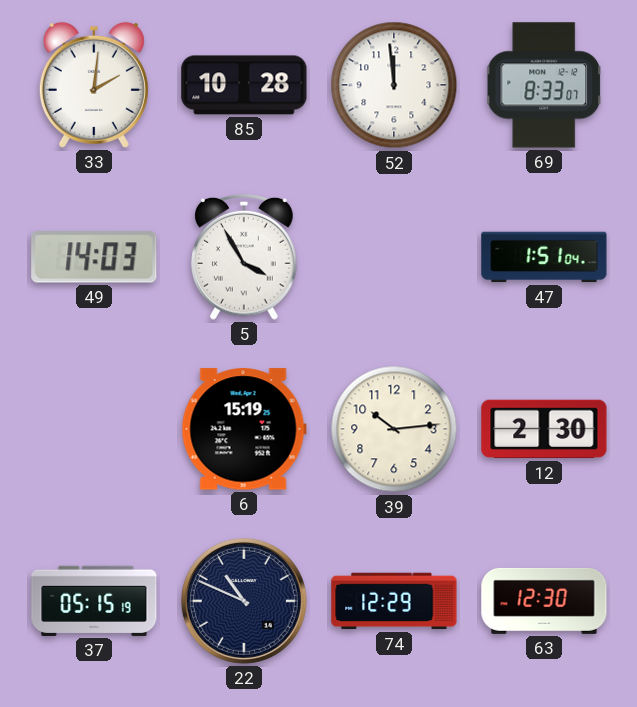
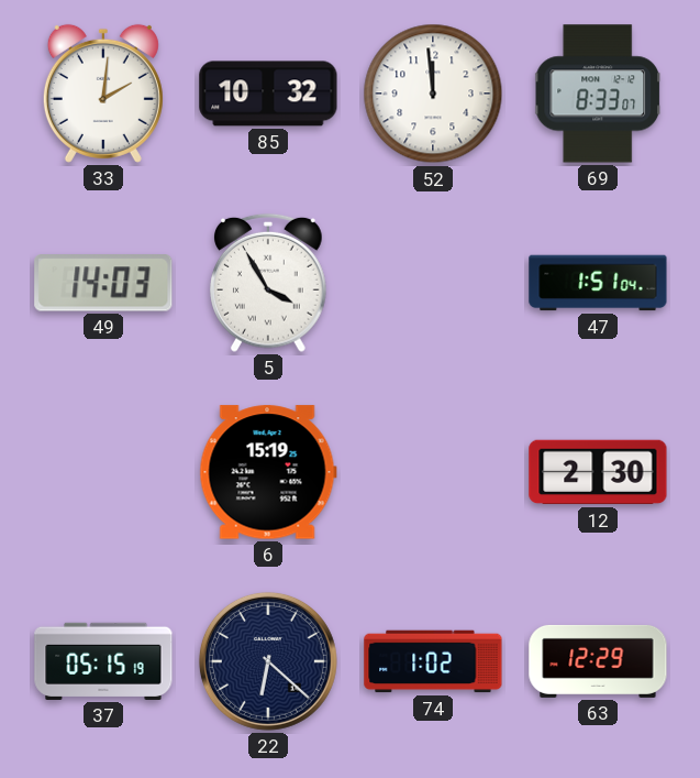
85: 10:28 -> 10:32
39: 10:14 -> none
22: 10:49 -> 6:22
74: 12:29 -> 1:02
63: 12:30 -> 12:29
